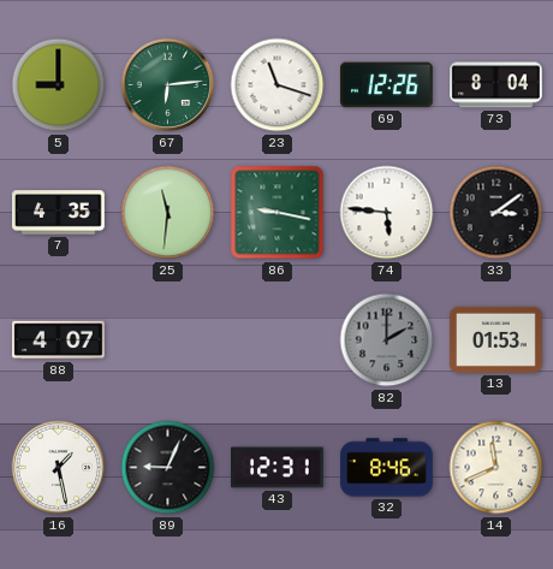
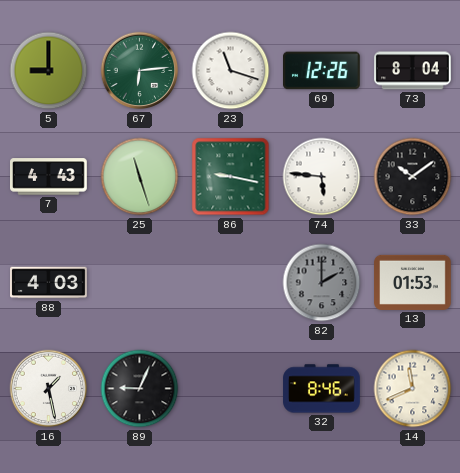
7: 4:35 -> 4:43
25: 11:31 -> 11:27
33: 3:09 -> 10:09
88: 4:07 -> 4:03
43: 12:31 -> none
